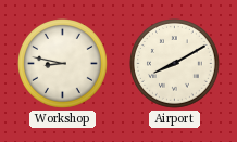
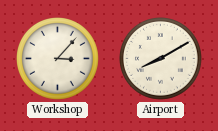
Workshop: 8:47 -> 3:07
